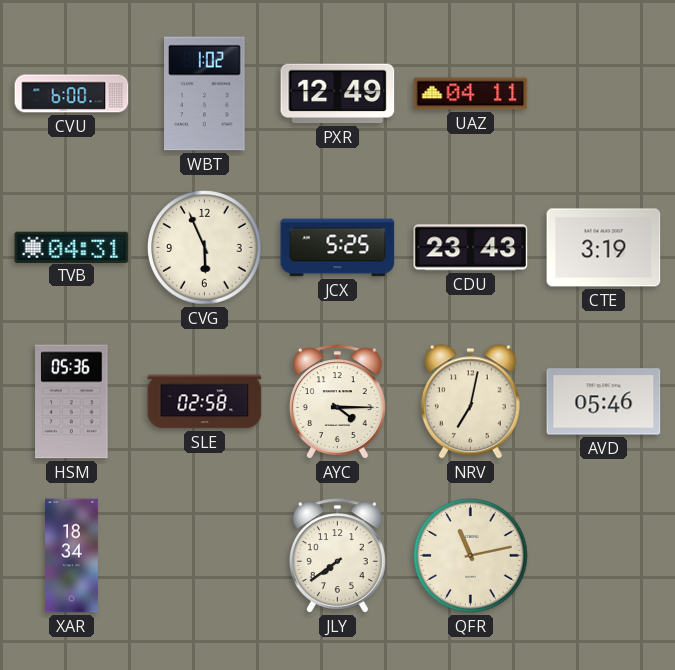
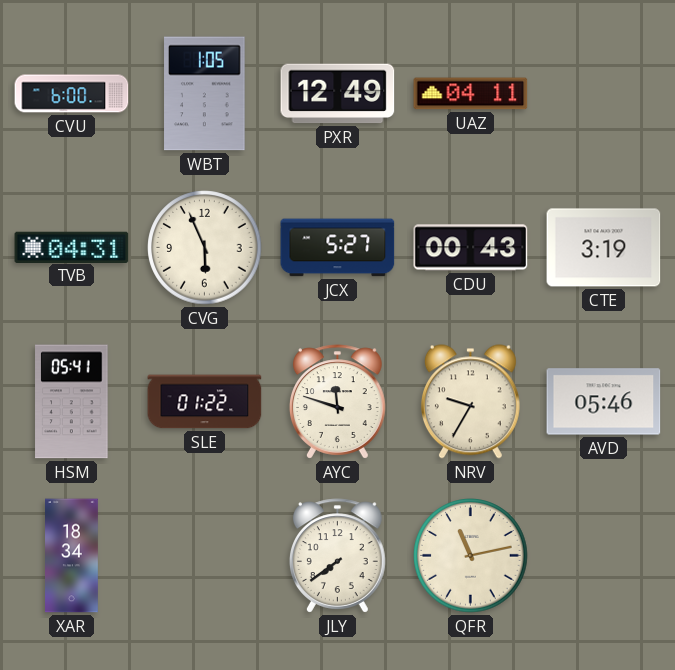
WBT: 1:02 -> 1:05
JCX: 5:25 -> 5:27
CDU: 23:43 -> 00:43
HSM: 05:36 -> 05:41
SLE: 02:58 -> 01:22
AYC: 4:15 -> 11:48
NRV: 7:02 -> 9:35
